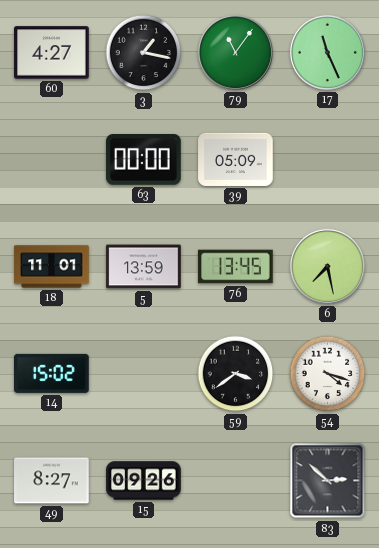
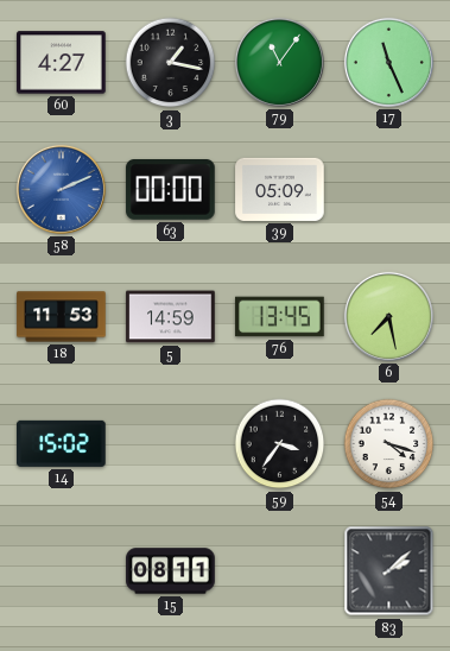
58: none -> 2:11
18: 11:01 -> 11:53
5: 13:59 -> 14:59
59: 3:39 -> 3:36
49: 8:27 -> none
15: 09:26 -> 08:11
83: 2:52 -> 2:08
